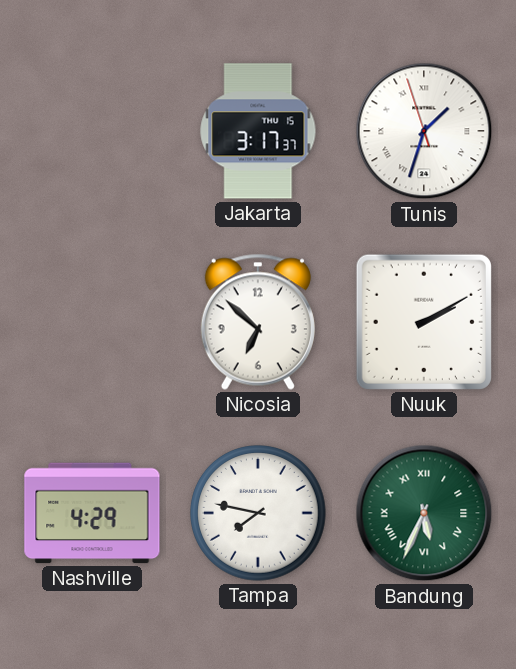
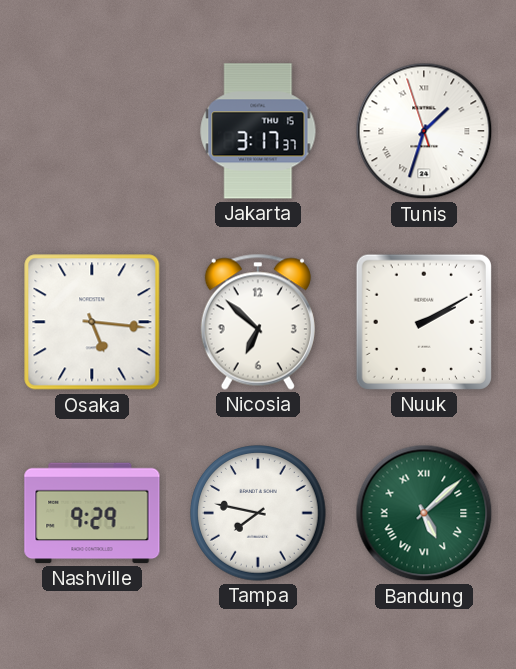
Osaka: none -> 5:16
Nashville: 4:29 -> 9:29
Bandung: 5:34 -> 5:08
